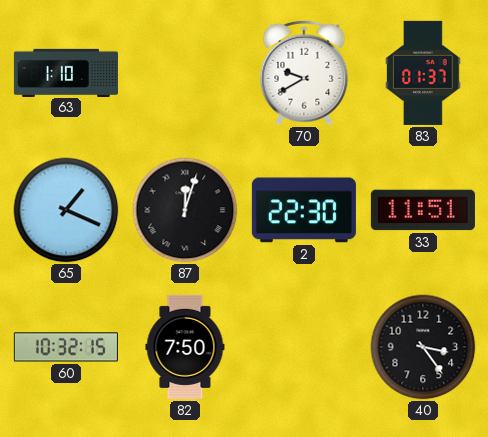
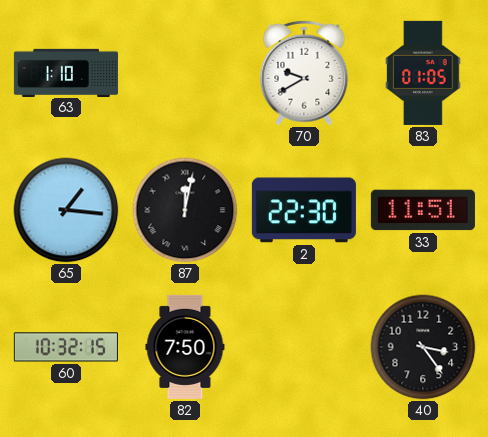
83: 01:37 -> 01:05
65: 1:19 -> 1:16
87: 12:03 -> 12:02
